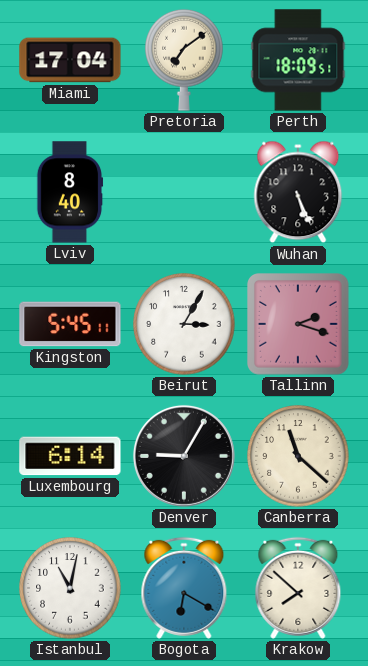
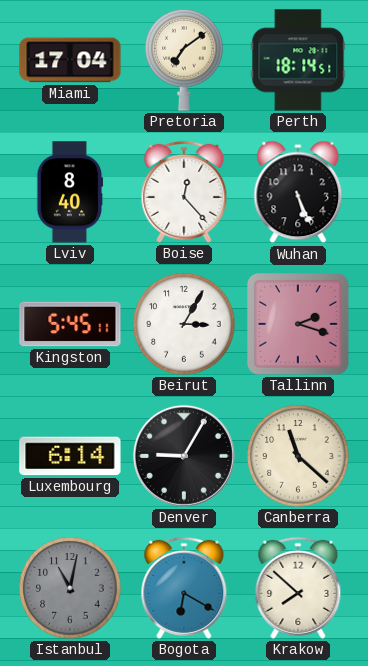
Perth: 18:09 -> 18:14
Boise: none -> 12:23
Istanbul dial: white -> grey
